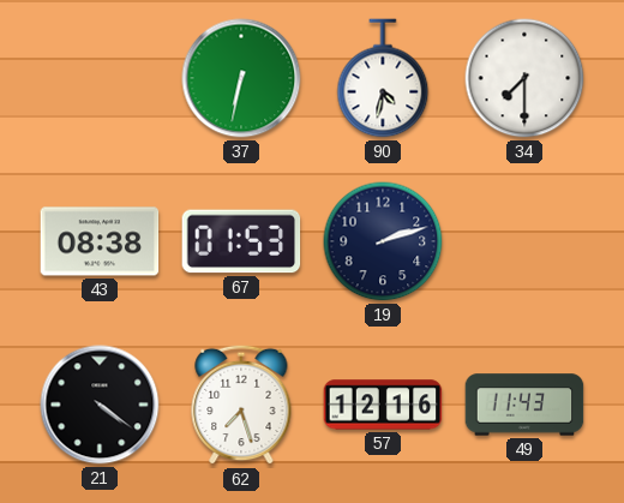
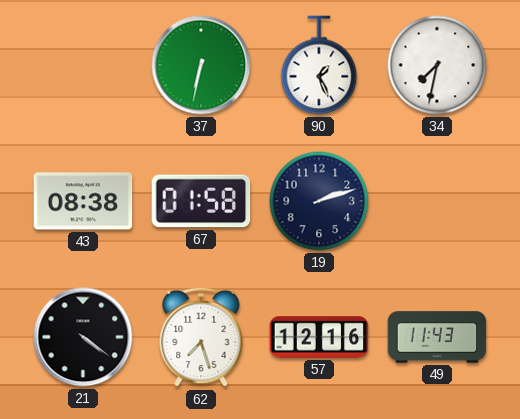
90: 4:32 -> 1:26
34: 7:30 -> 7:32
67: 01:53 -> 01:58
